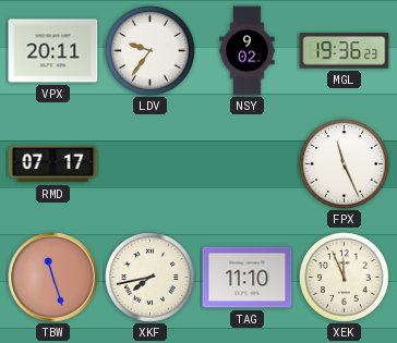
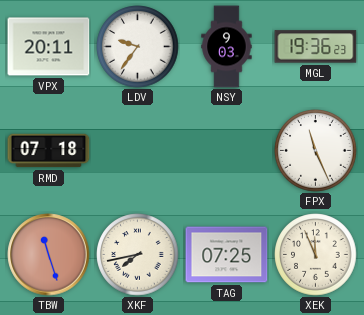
NSY: 9:02 -> 9:03
RMD: 07:17 -> 07:18
TAG: 11:10 -> 07:25
